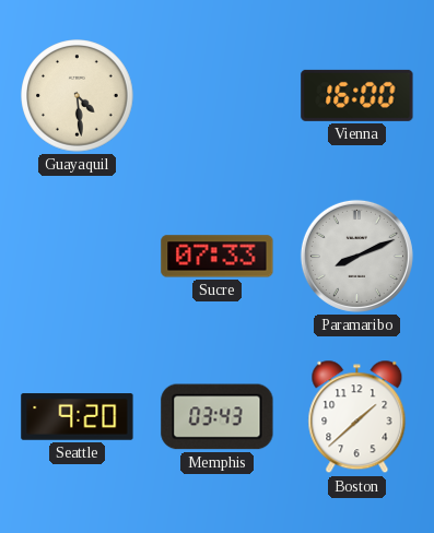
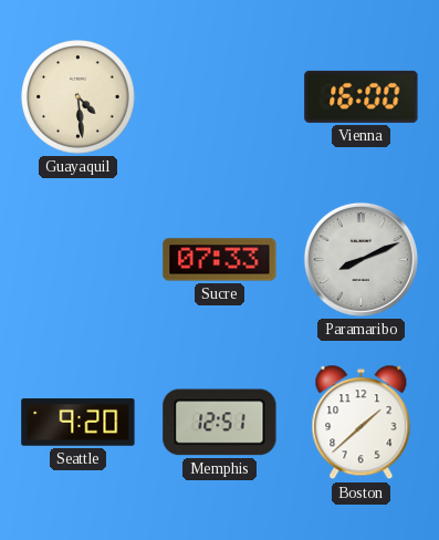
Memphis: 03:43 -> 12:51
